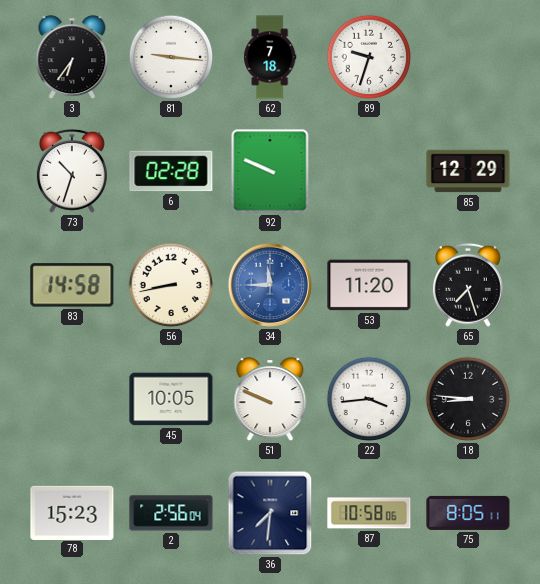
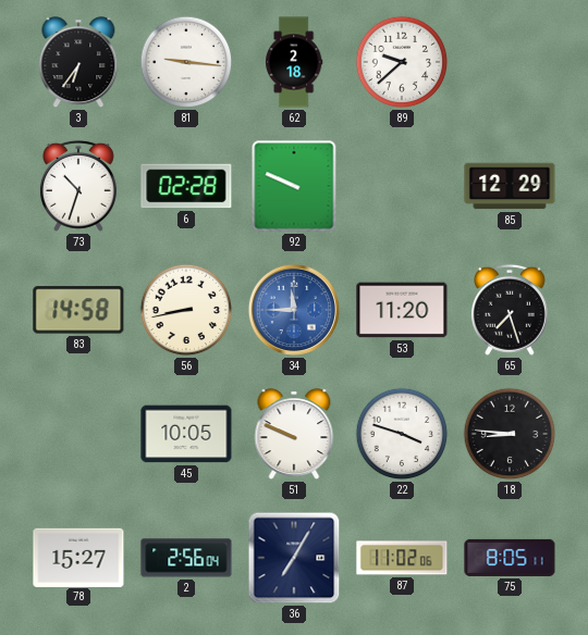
62: 7:18 -> 2:18
89: 9:33 -> 9:38
22: 3:44 -> 3:48
78: 15:23 -> 15:27
36: 7:31 -> 7:05
87: 10:58 -> 11:02
